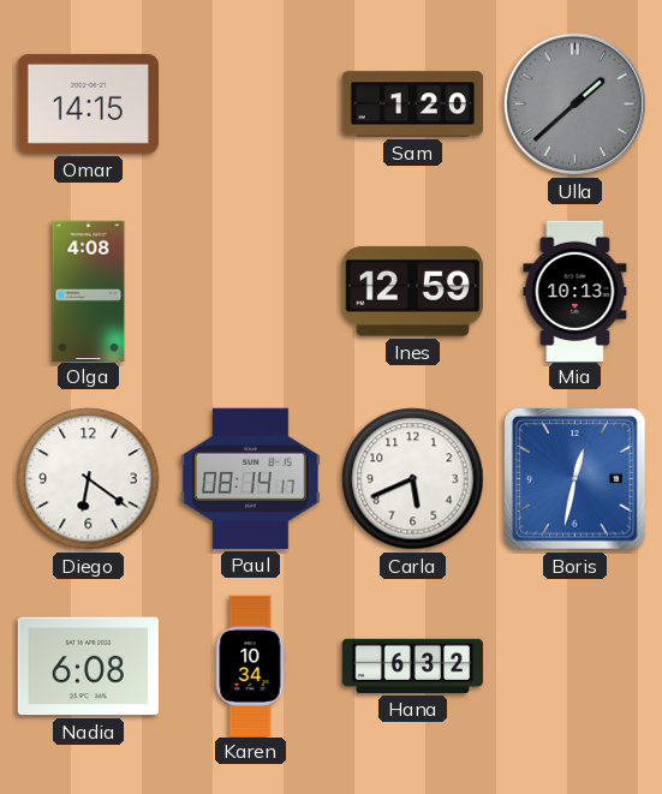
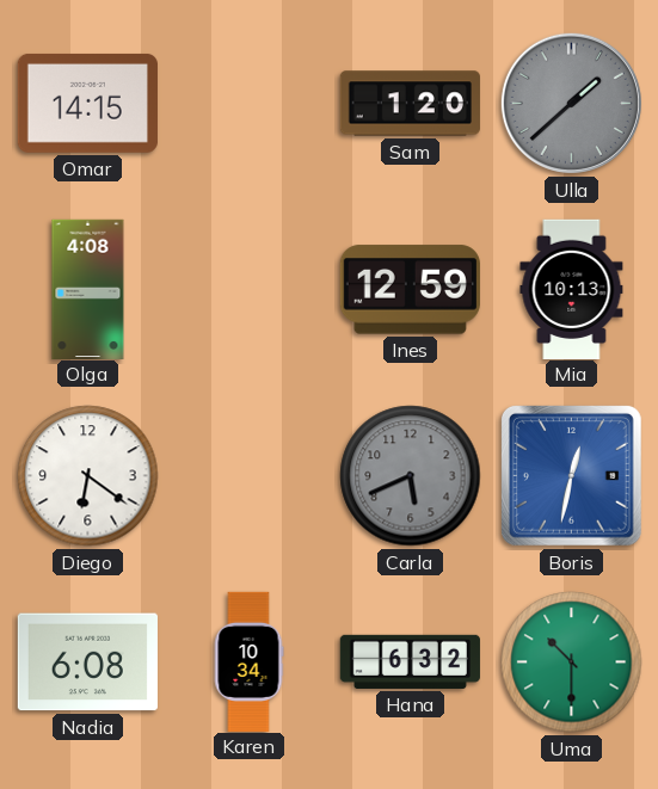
Paul: 08:14 -> none
Carla dial: white -> grey
Uma: none -> 10:30
